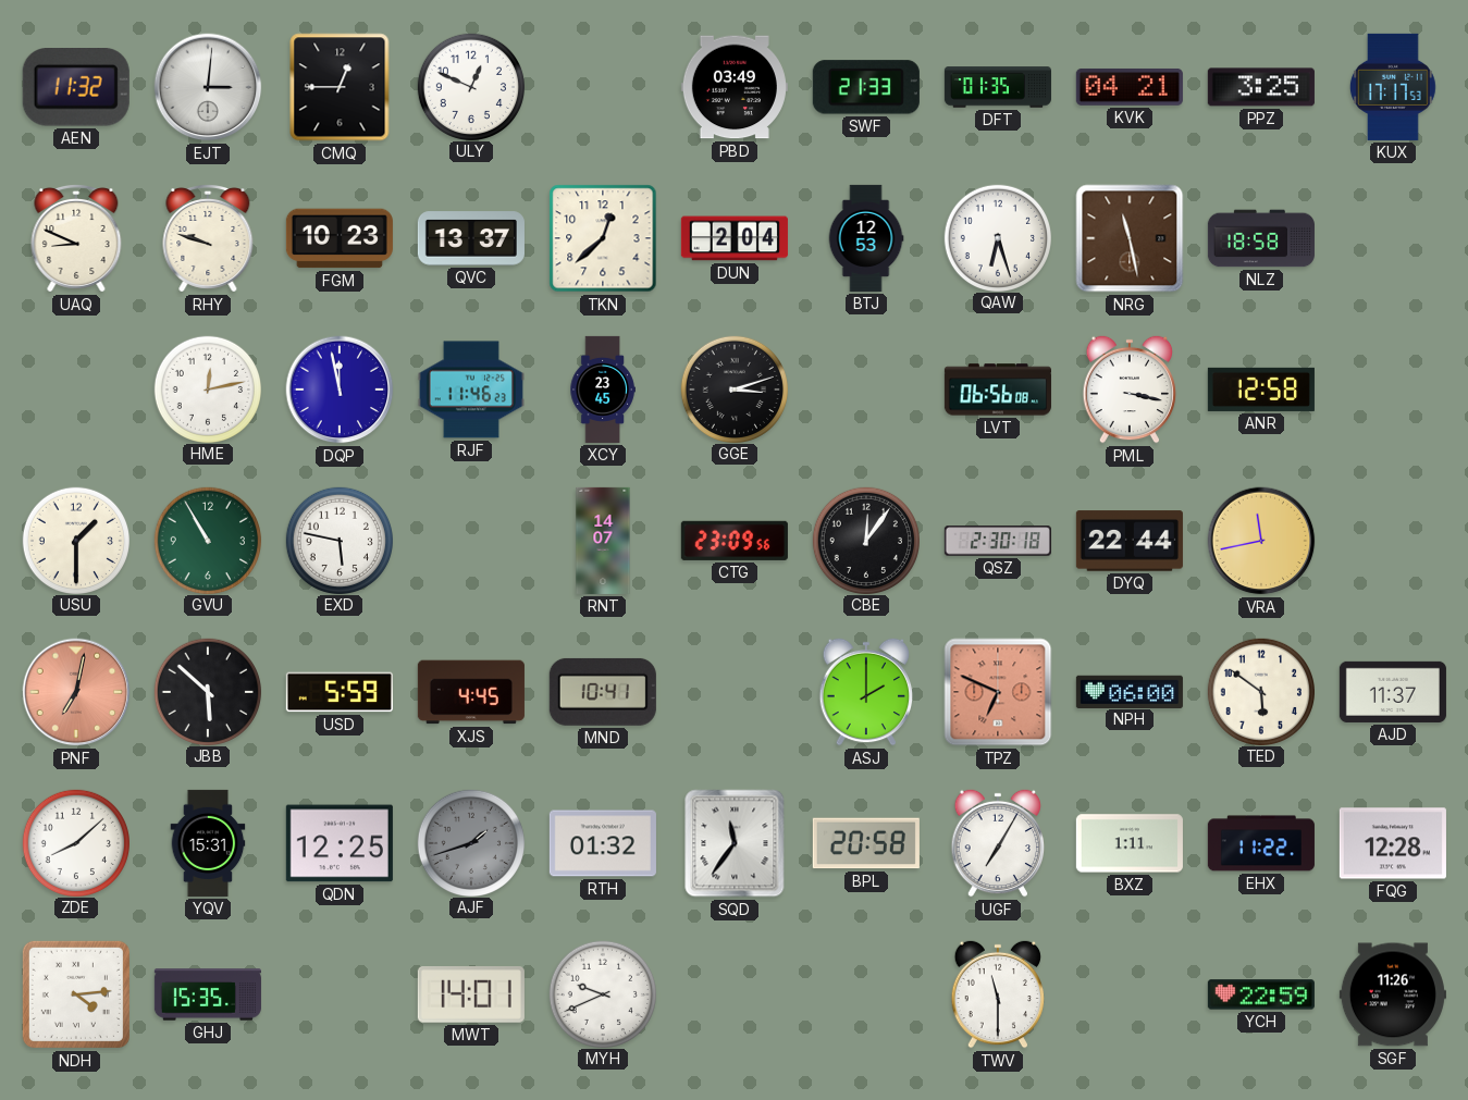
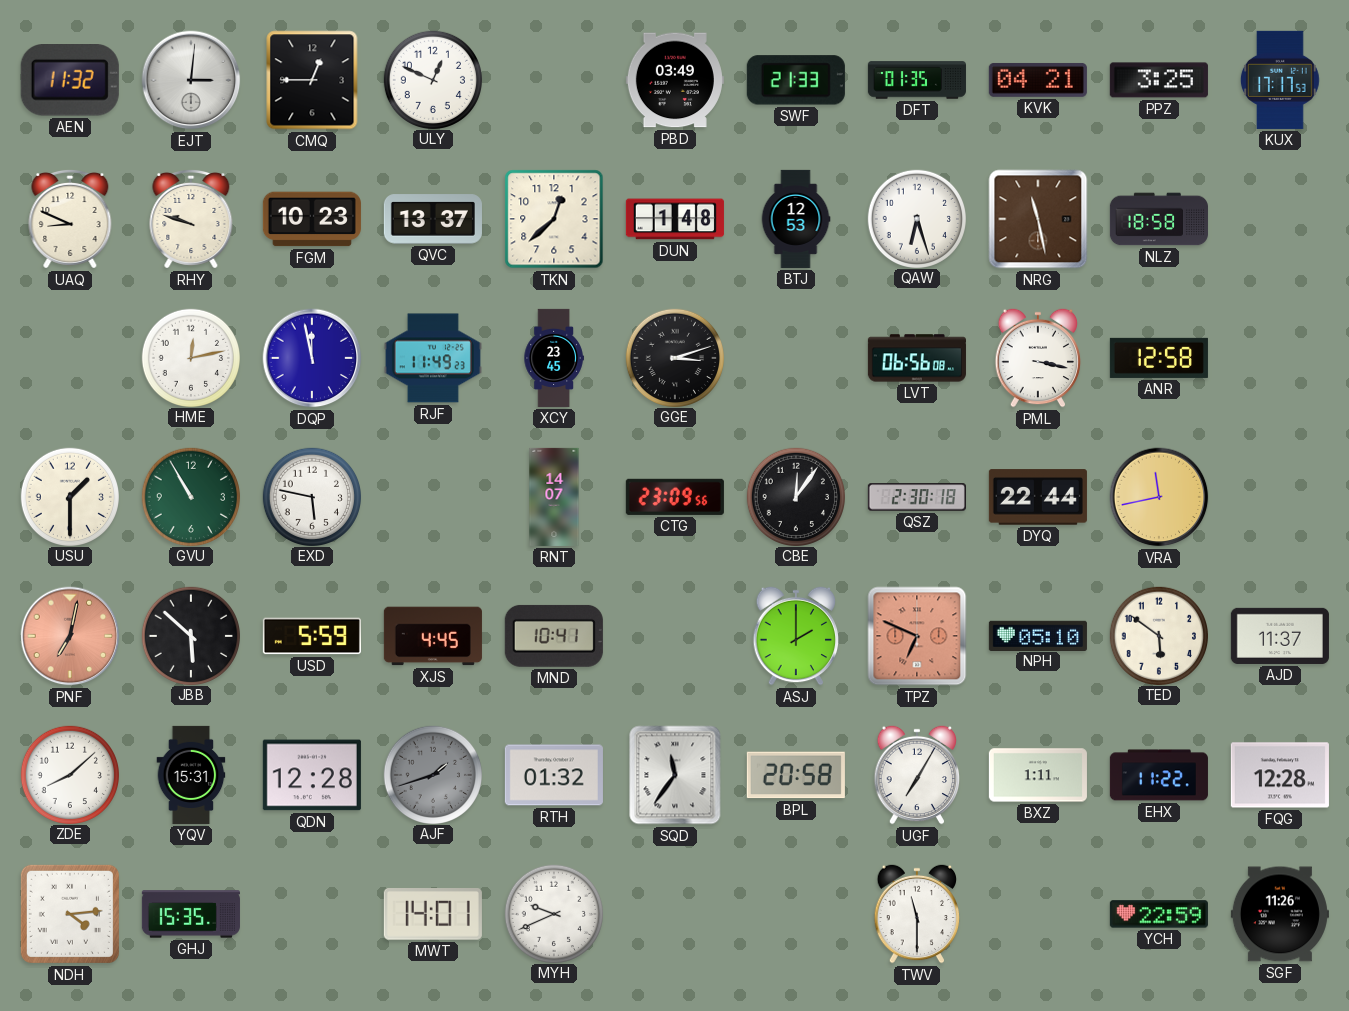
DUN: 2:04 -> 1:48
RJF: 11:46 -> 11:49
NPH: 06:00 -> 05:10
QDN: 12:25 -> 12:28
